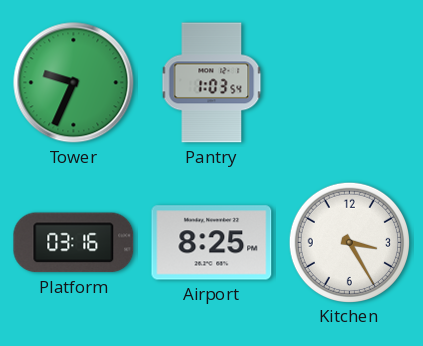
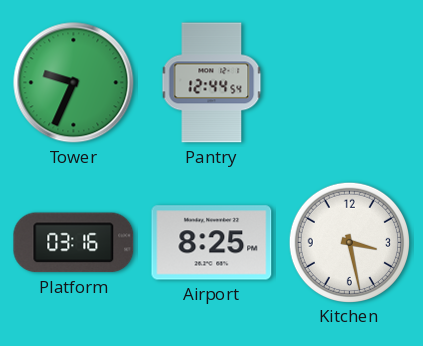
Pantry: 1:03 -> 12:44
Kitchen: 3:25 -> 3:28
